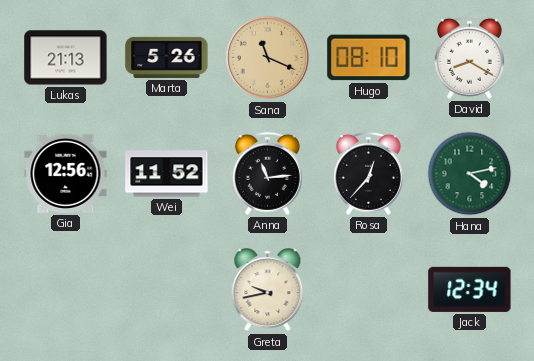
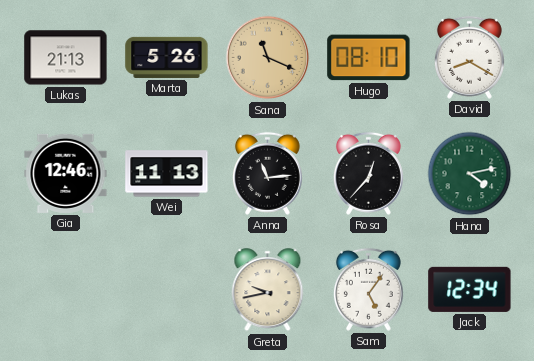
Gia: 12:56 -> 12:46
Wei: 11:52 -> 11:13
Sam: none -> 5:06
